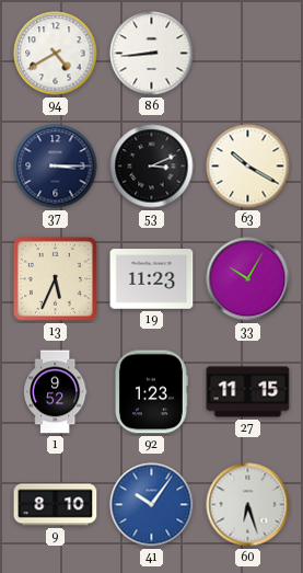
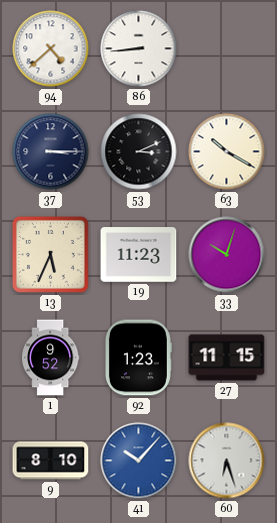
94: 4:40 -> 4:38
33: 10:05 -> 10:03
41: 10:06 -> 10:07
